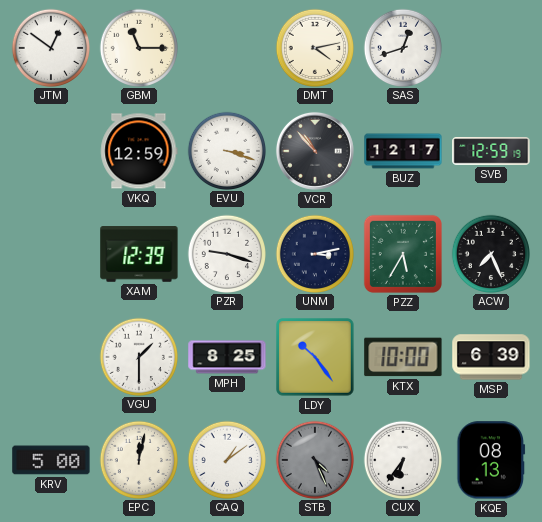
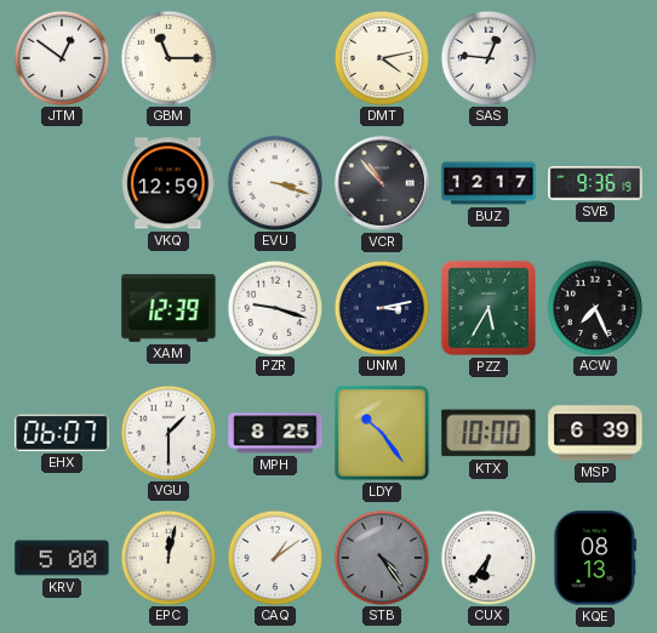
SAS: 12:42 -> 12:46
SVB: 12:59 -> 9:36
EHX: none -> 06:07
STB: 4:26 -> 4:24
